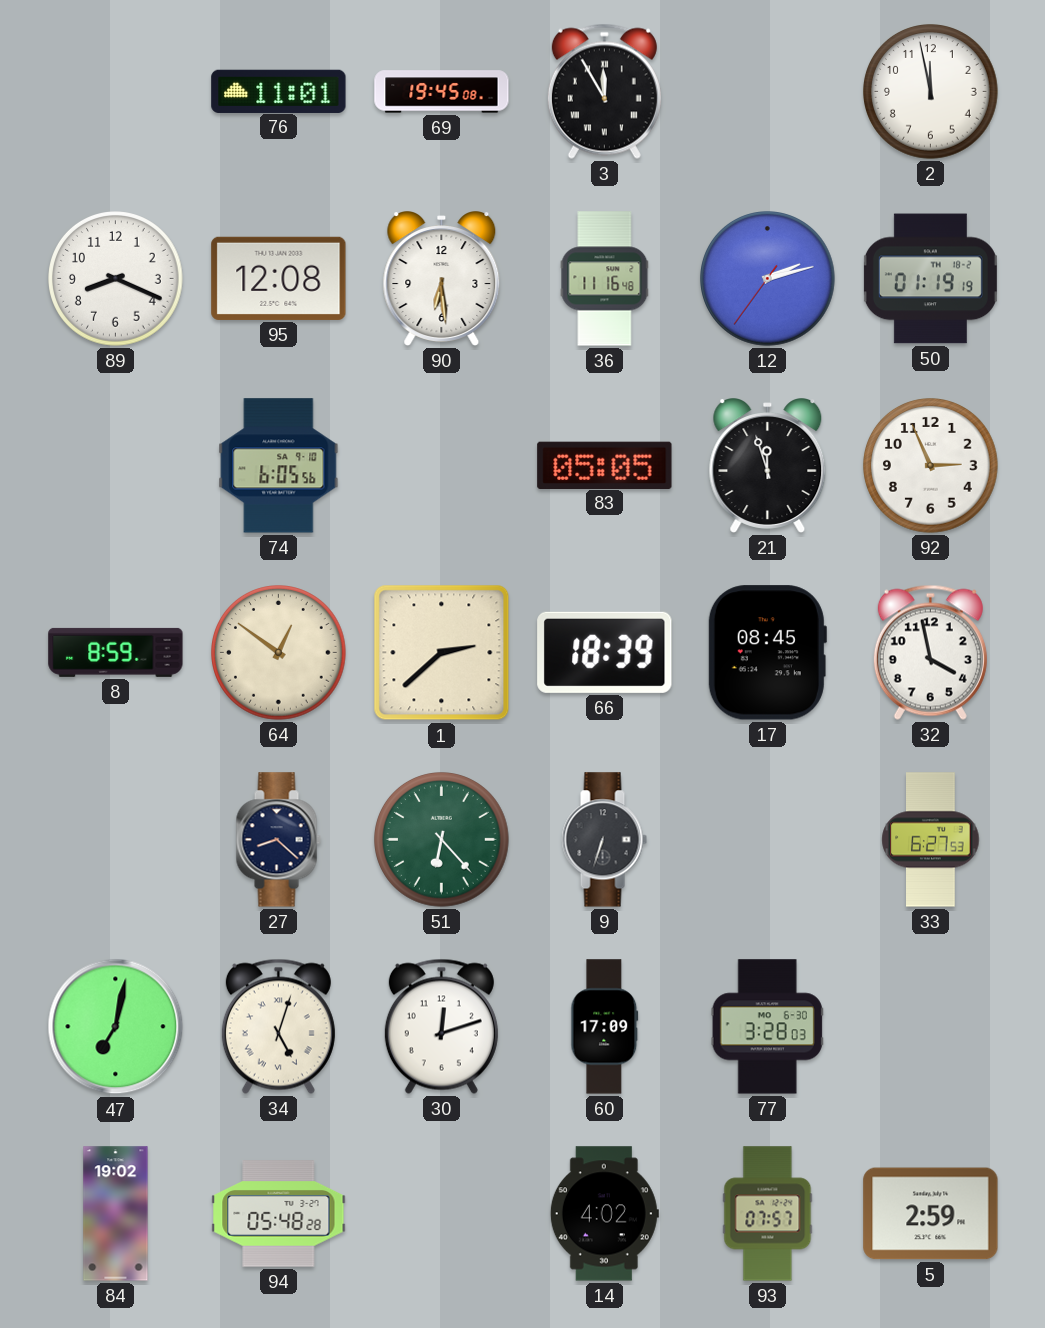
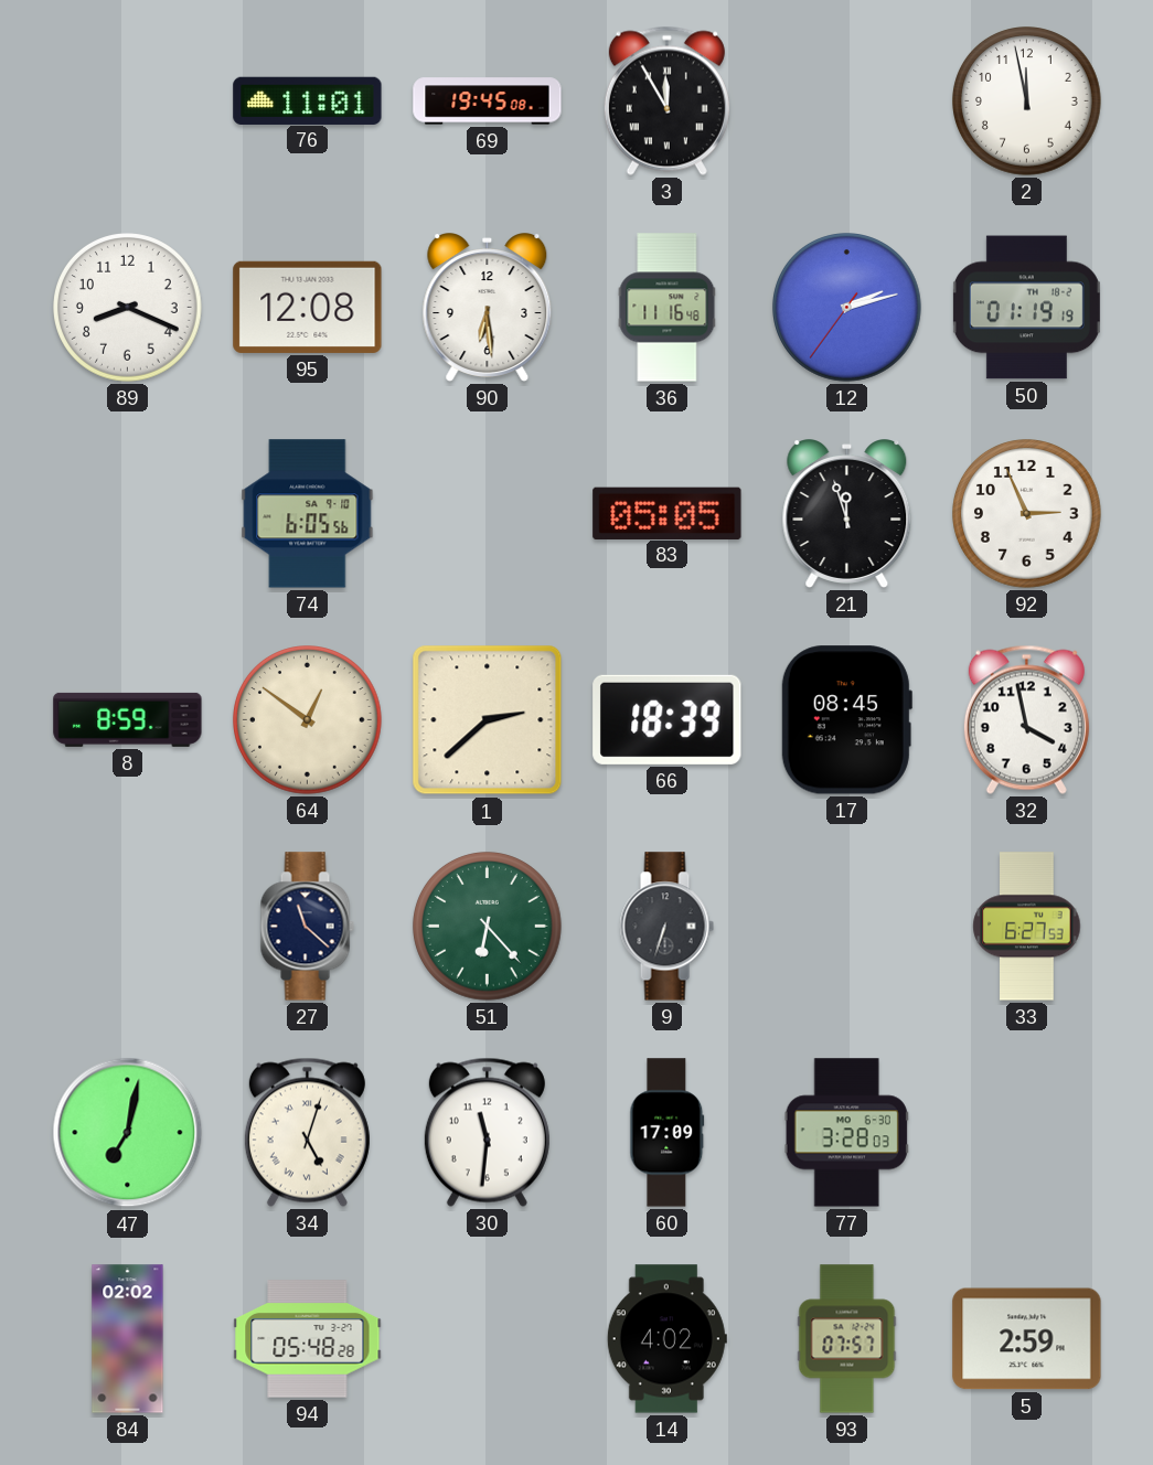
27: 8:22 -> 11:22
30: 12:12 -> 11:31
84: 19:02 -> 02:02
